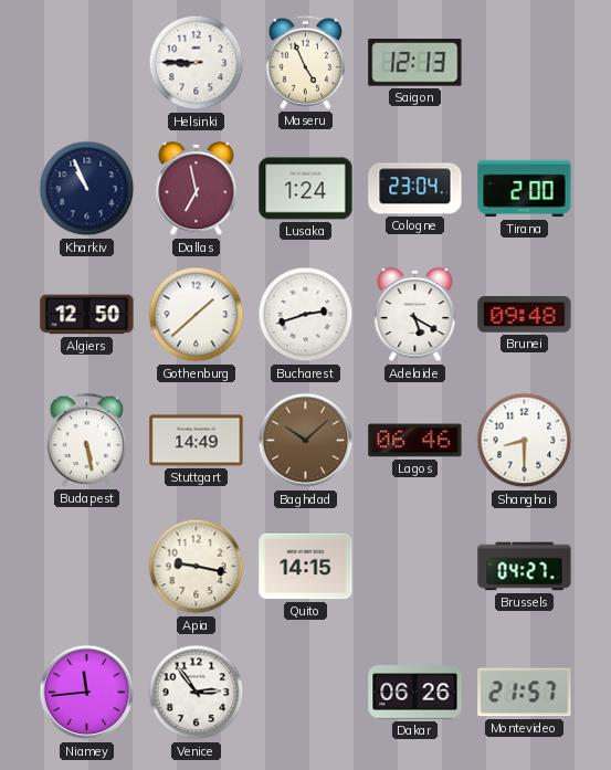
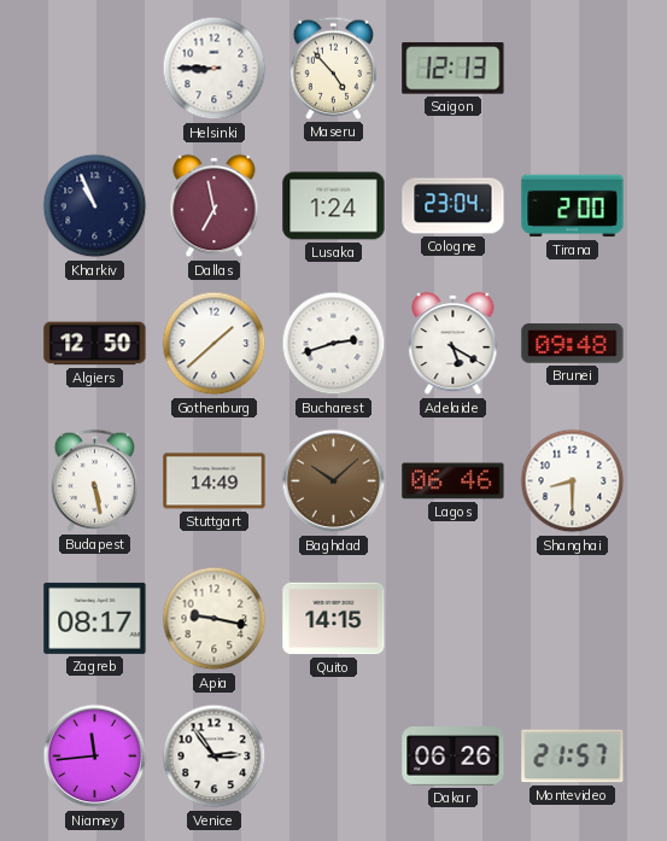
Maseru: 4:56 -> 4:53
Zagreb: none -> 08:17
Brussels: 04:27 -> none
